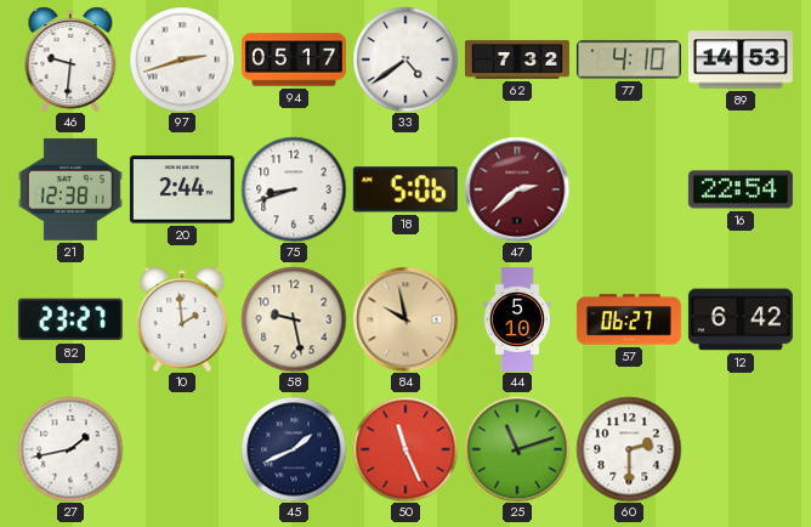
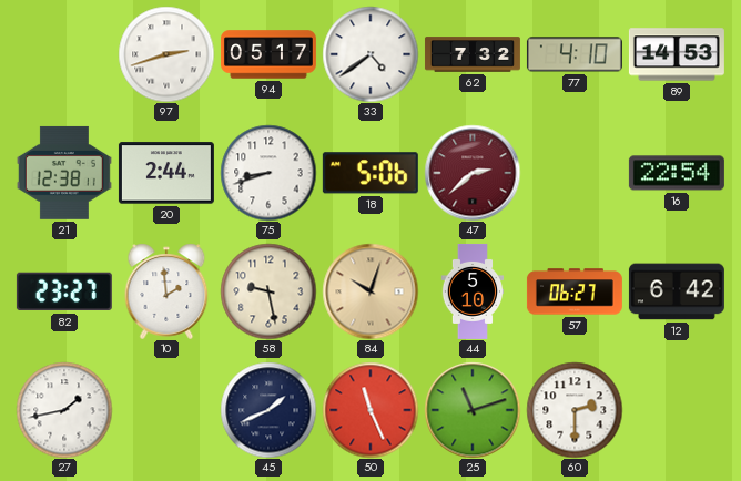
46: 9:31 -> none
84: 9:58 -> 10:03
